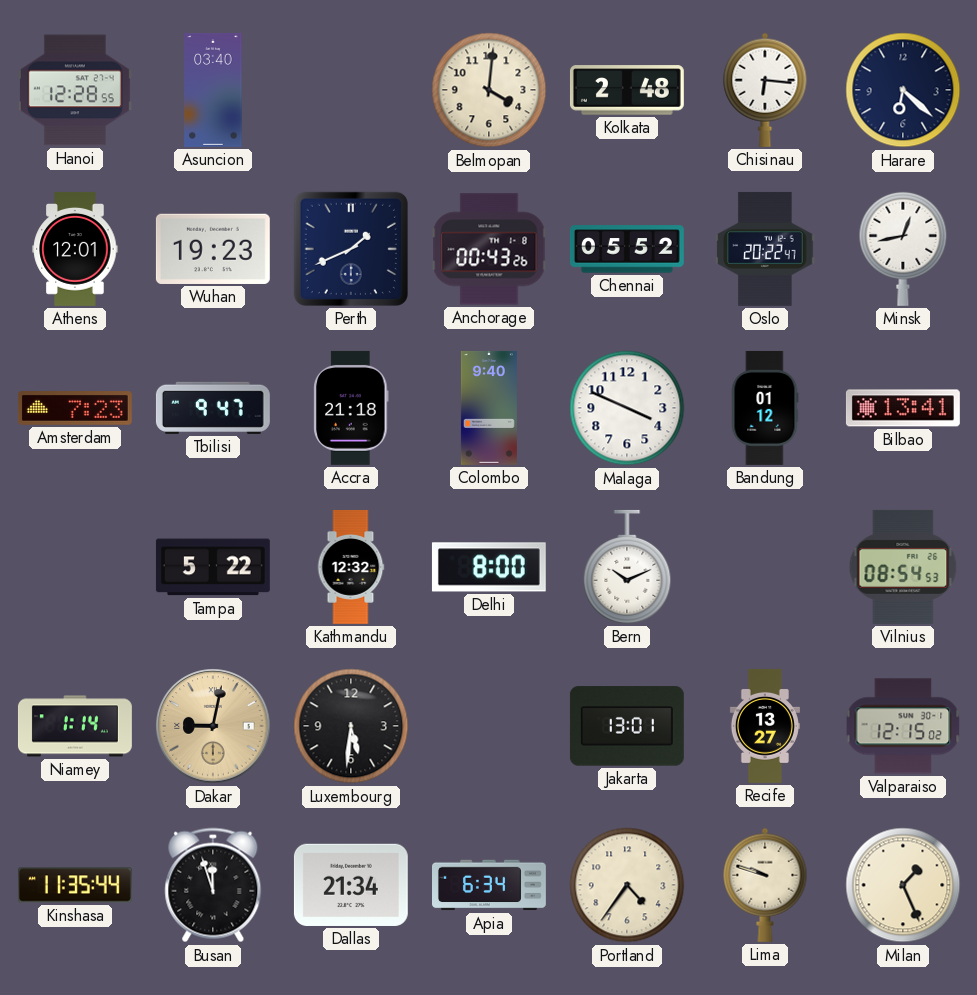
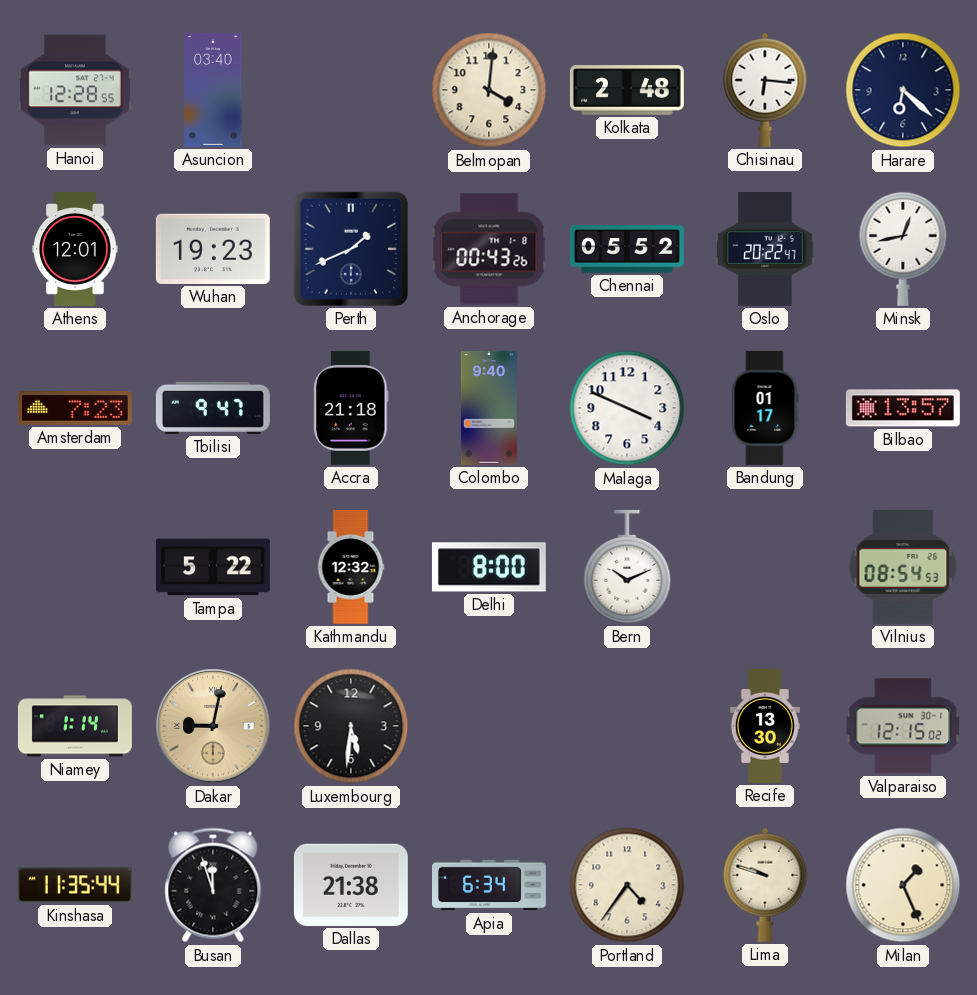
Bandung: 01:12 -> 01:17
Bilbao: 13:41 -> 13:57
Jakarta: 13:01 -> none
Recife: 13:27 -> 13:30
Dallas: 21:34 -> 21:38
